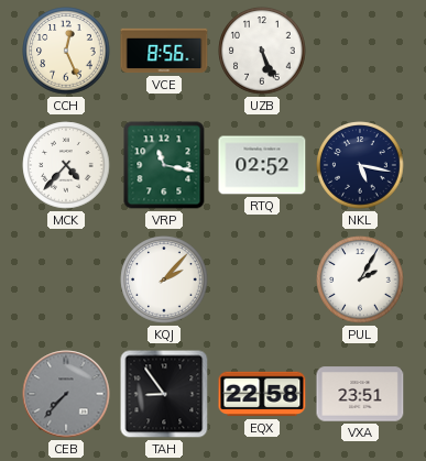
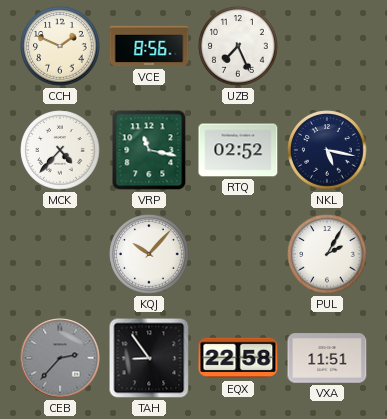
CCH: 12:26 -> 1:49
UZB: 5:26 -> 7:26
KQJ: 2:07 -> 10:07
CEB: 7:37 -> 2:37
VXA: 23:51 -> 11:51
